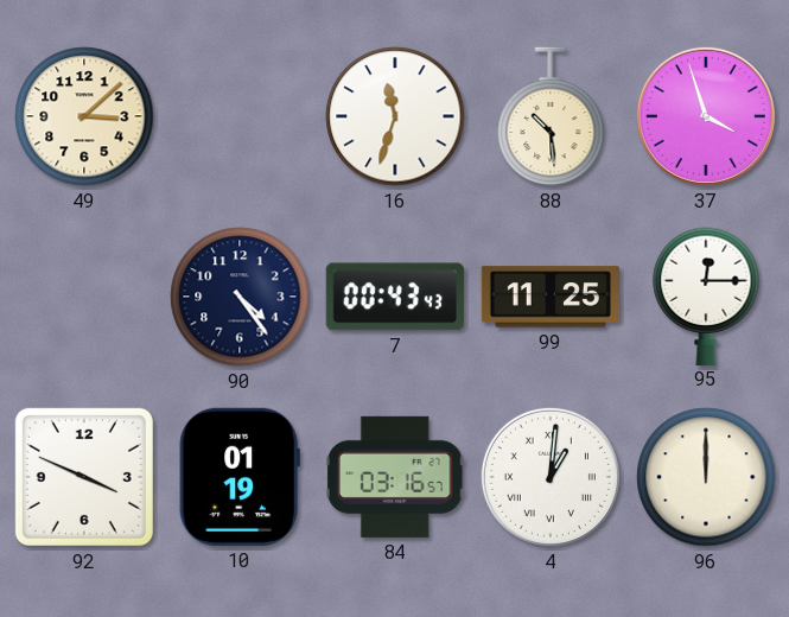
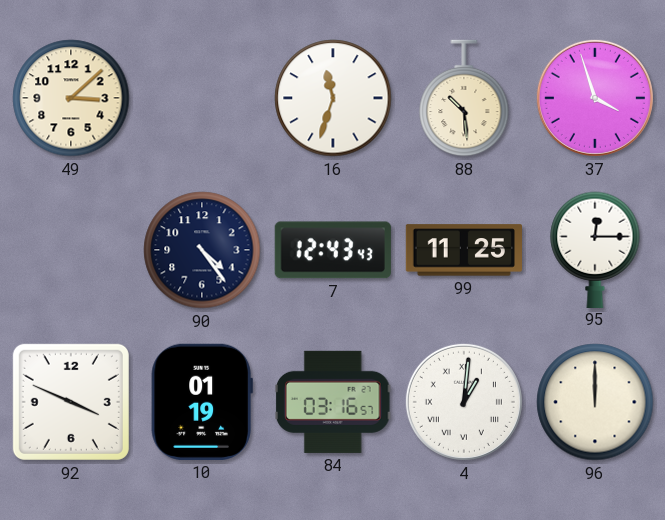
7: 00:43 -> 12:43
